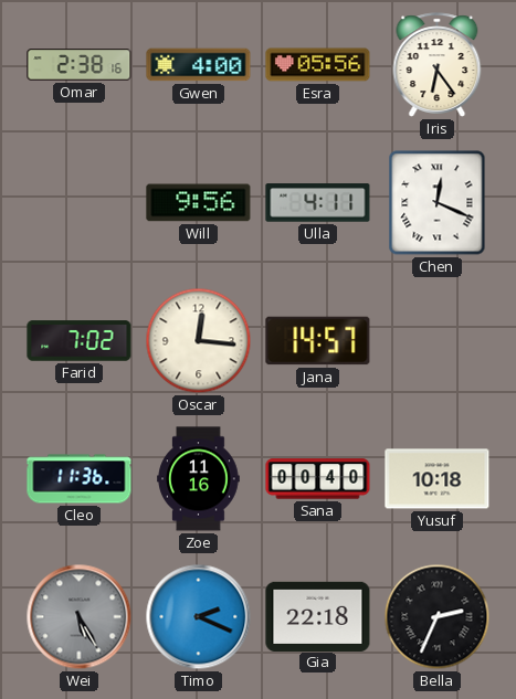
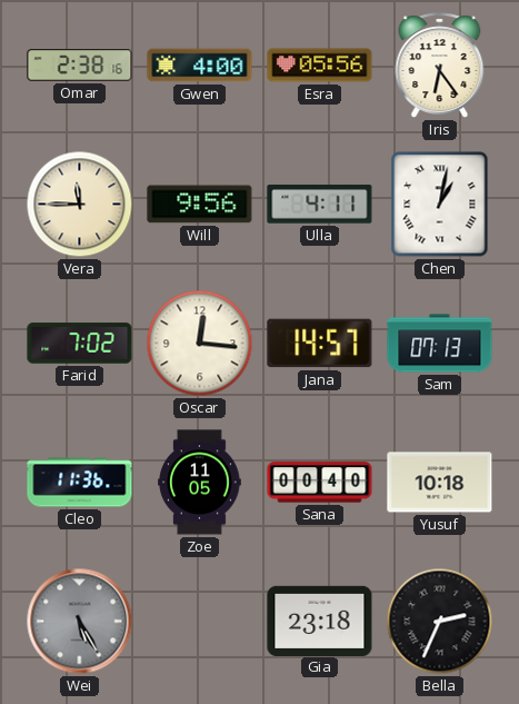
Vera: none -> 11:45
Chen: 12:19 -> 1:02
Sam: none -> 07:13
Zoe: 11:16 -> 11:05
Timo: 2:19 -> none
Gia: 22:18 -> 23:18
